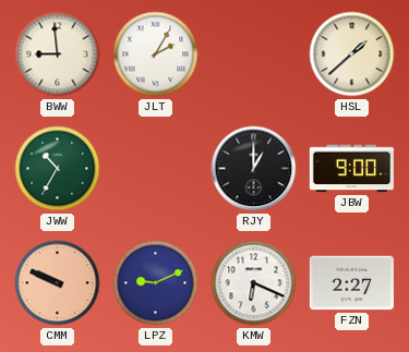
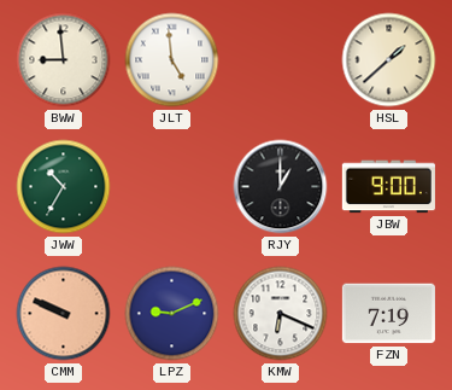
JLT: 2:05 -> 4:59
FZN: 2:27 -> 7:19
